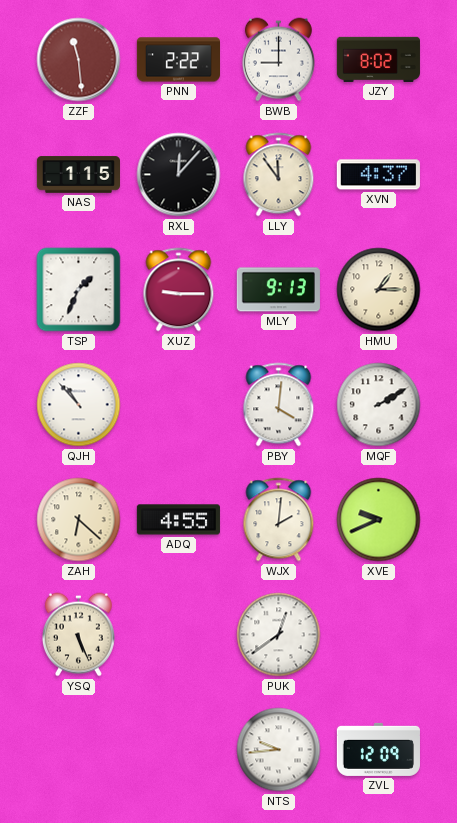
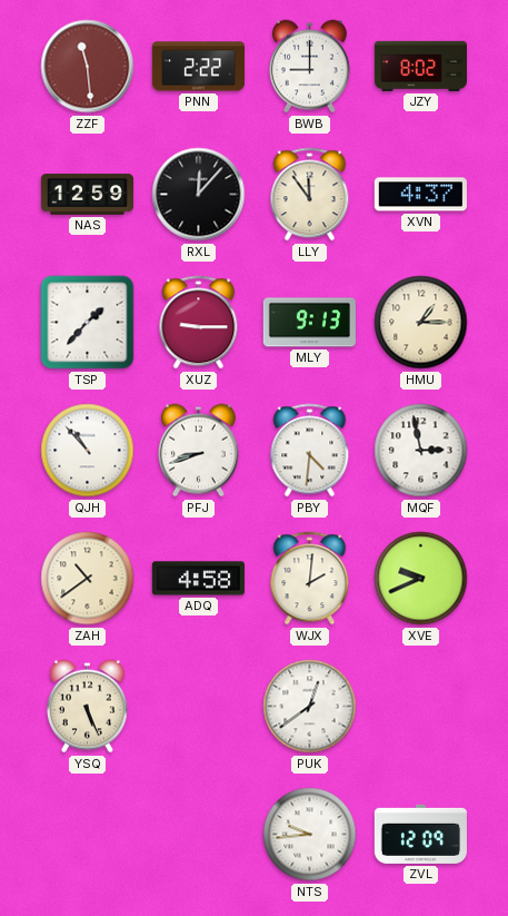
NAS: 1:15 -> 12:59
TSP: 1:34 -> 1:37
PFJ: none -> 8:42
PBY: 4:01 -> 4:31
MQF: 2:10 -> 2:58
ZAH: 6:22 -> 10:39
ADQ: 4:55 -> 4:58
